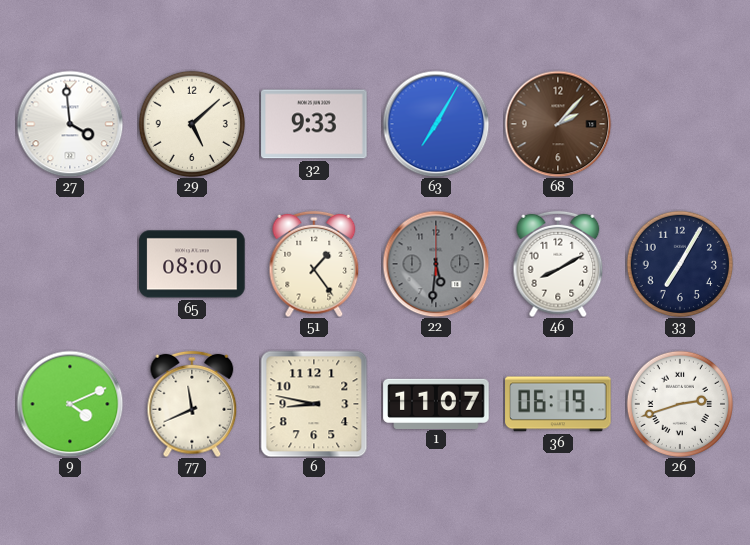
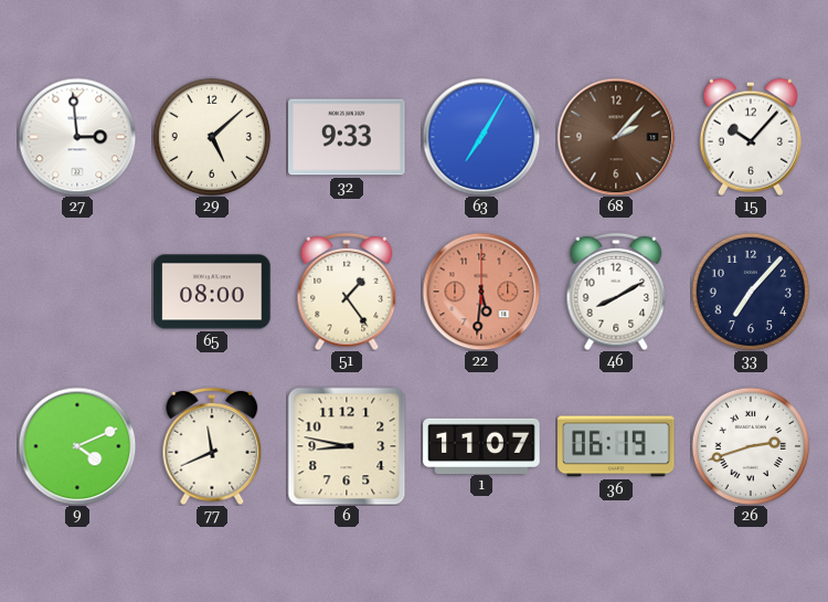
27: 3:59 -> 2:59
15: none -> 10:07
22 dial: grey -> salmon
33: 7:05 -> 7:07
